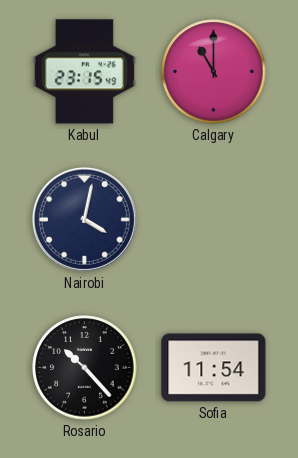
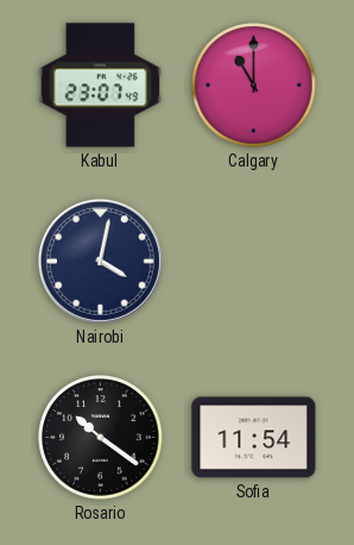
Kabul: 23:15 -> 23:07
Rosario: 10:23 -> 10:21
